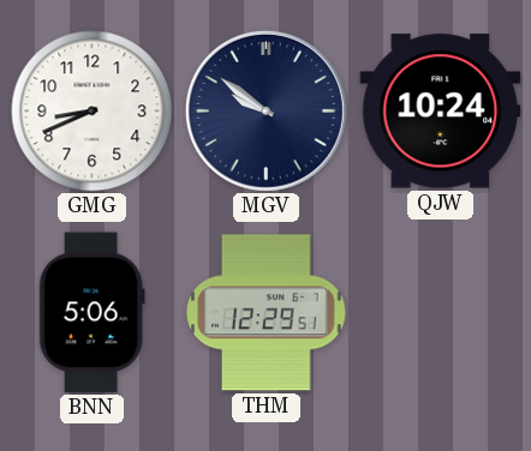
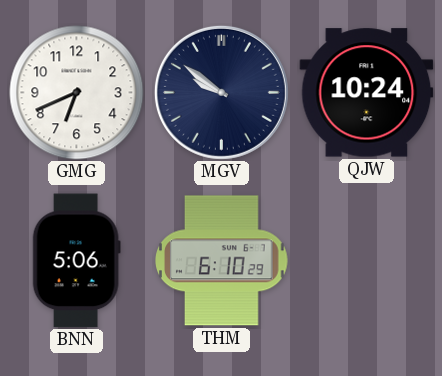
GMG: 8:41 -> 6:41
THM: 12:29 -> 6:10
